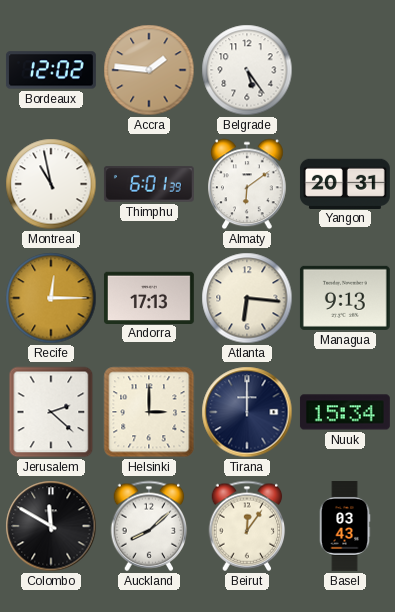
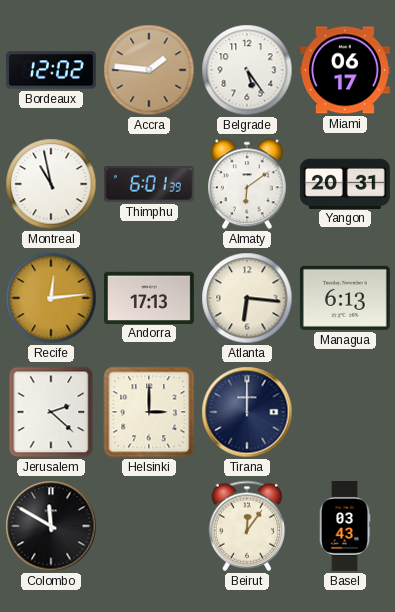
Miami: none -> 06:17
Recife: 12:15 -> 12:14
Managua: 9:13 -> 6:13
Nuuk: 15:34 -> none
Auckland: 8:08 -> none
